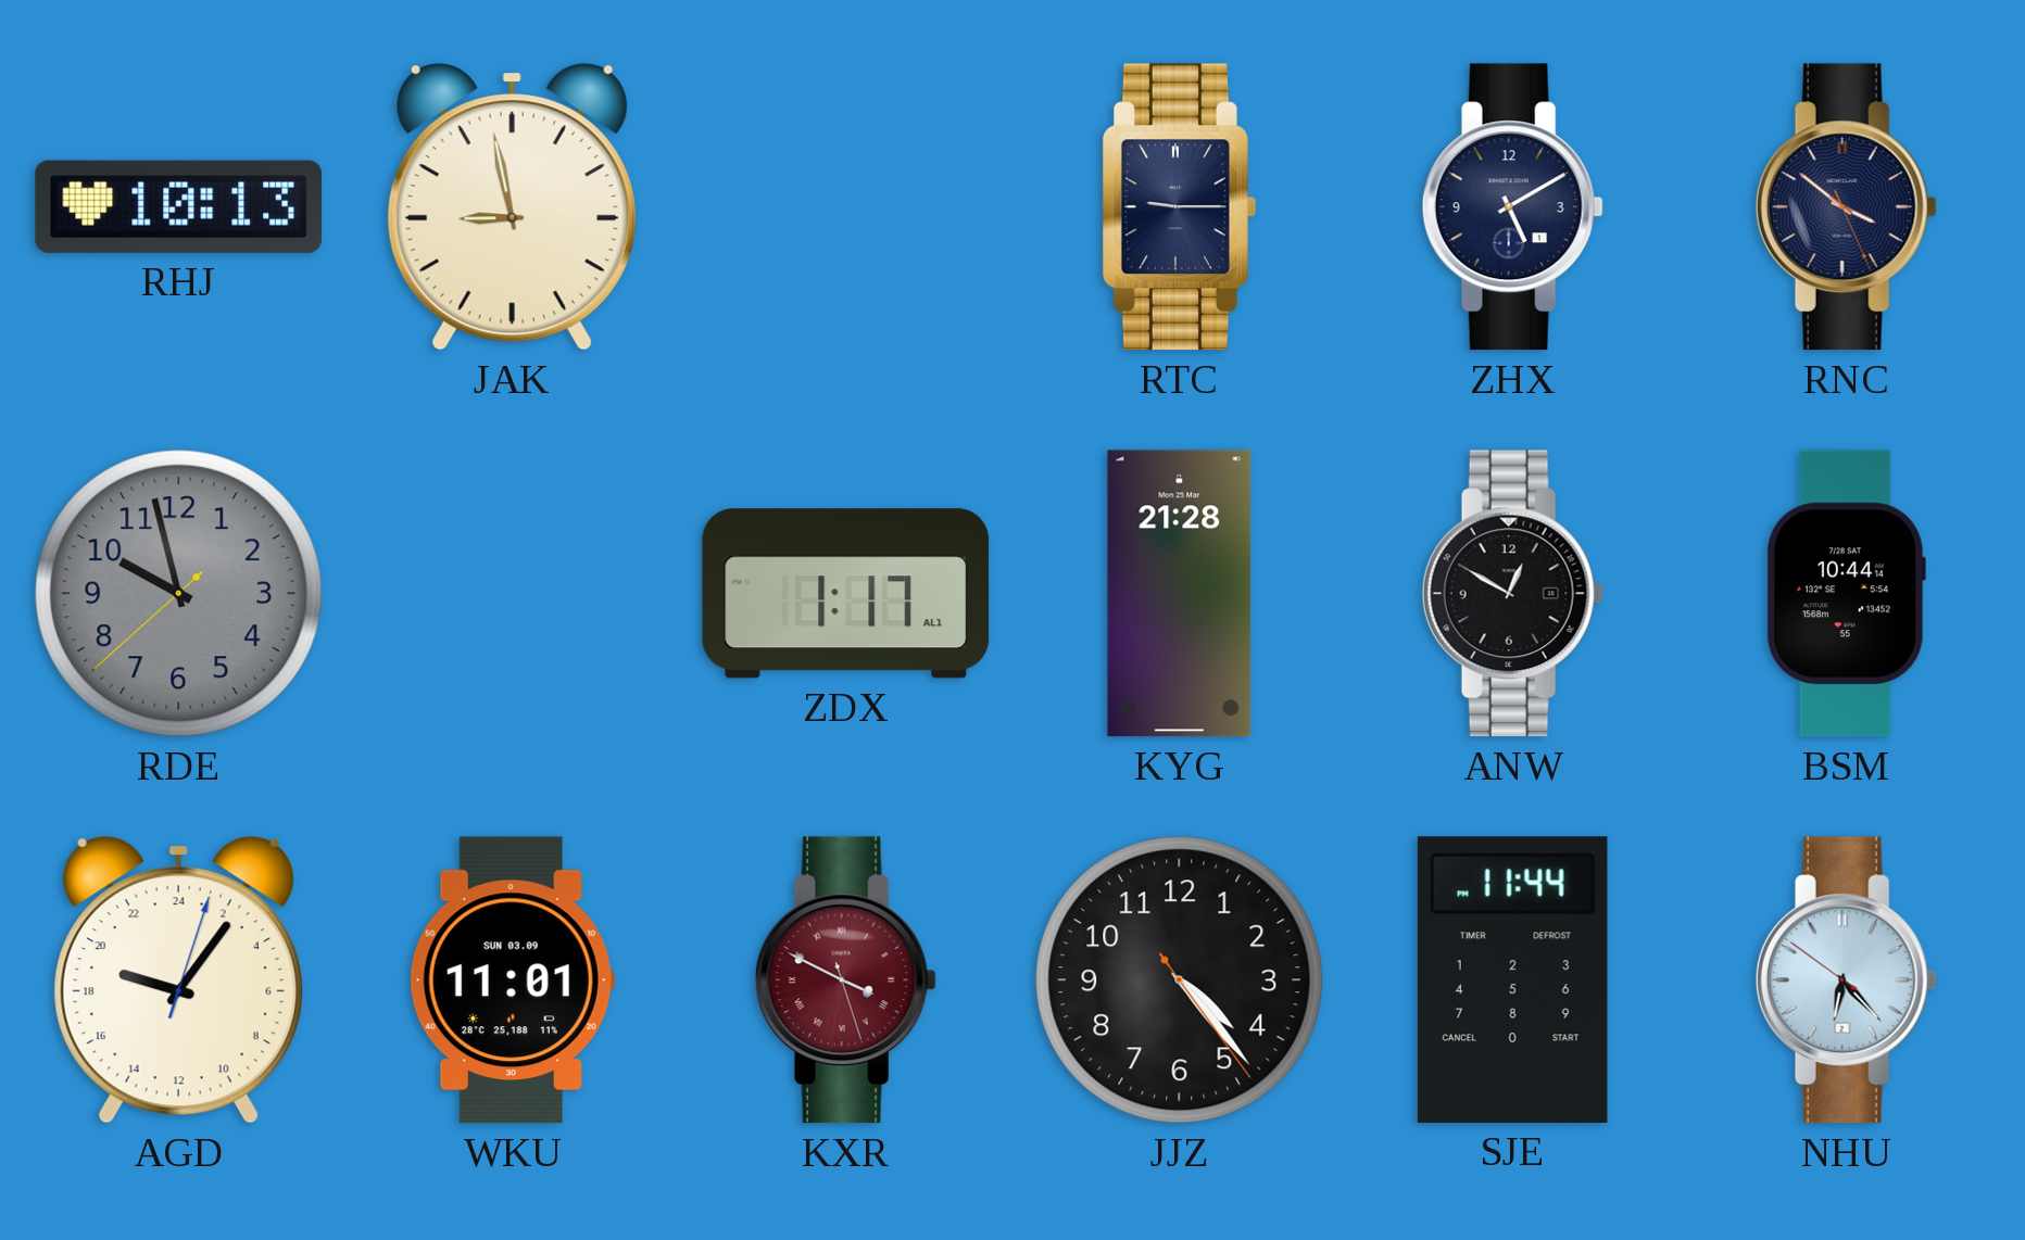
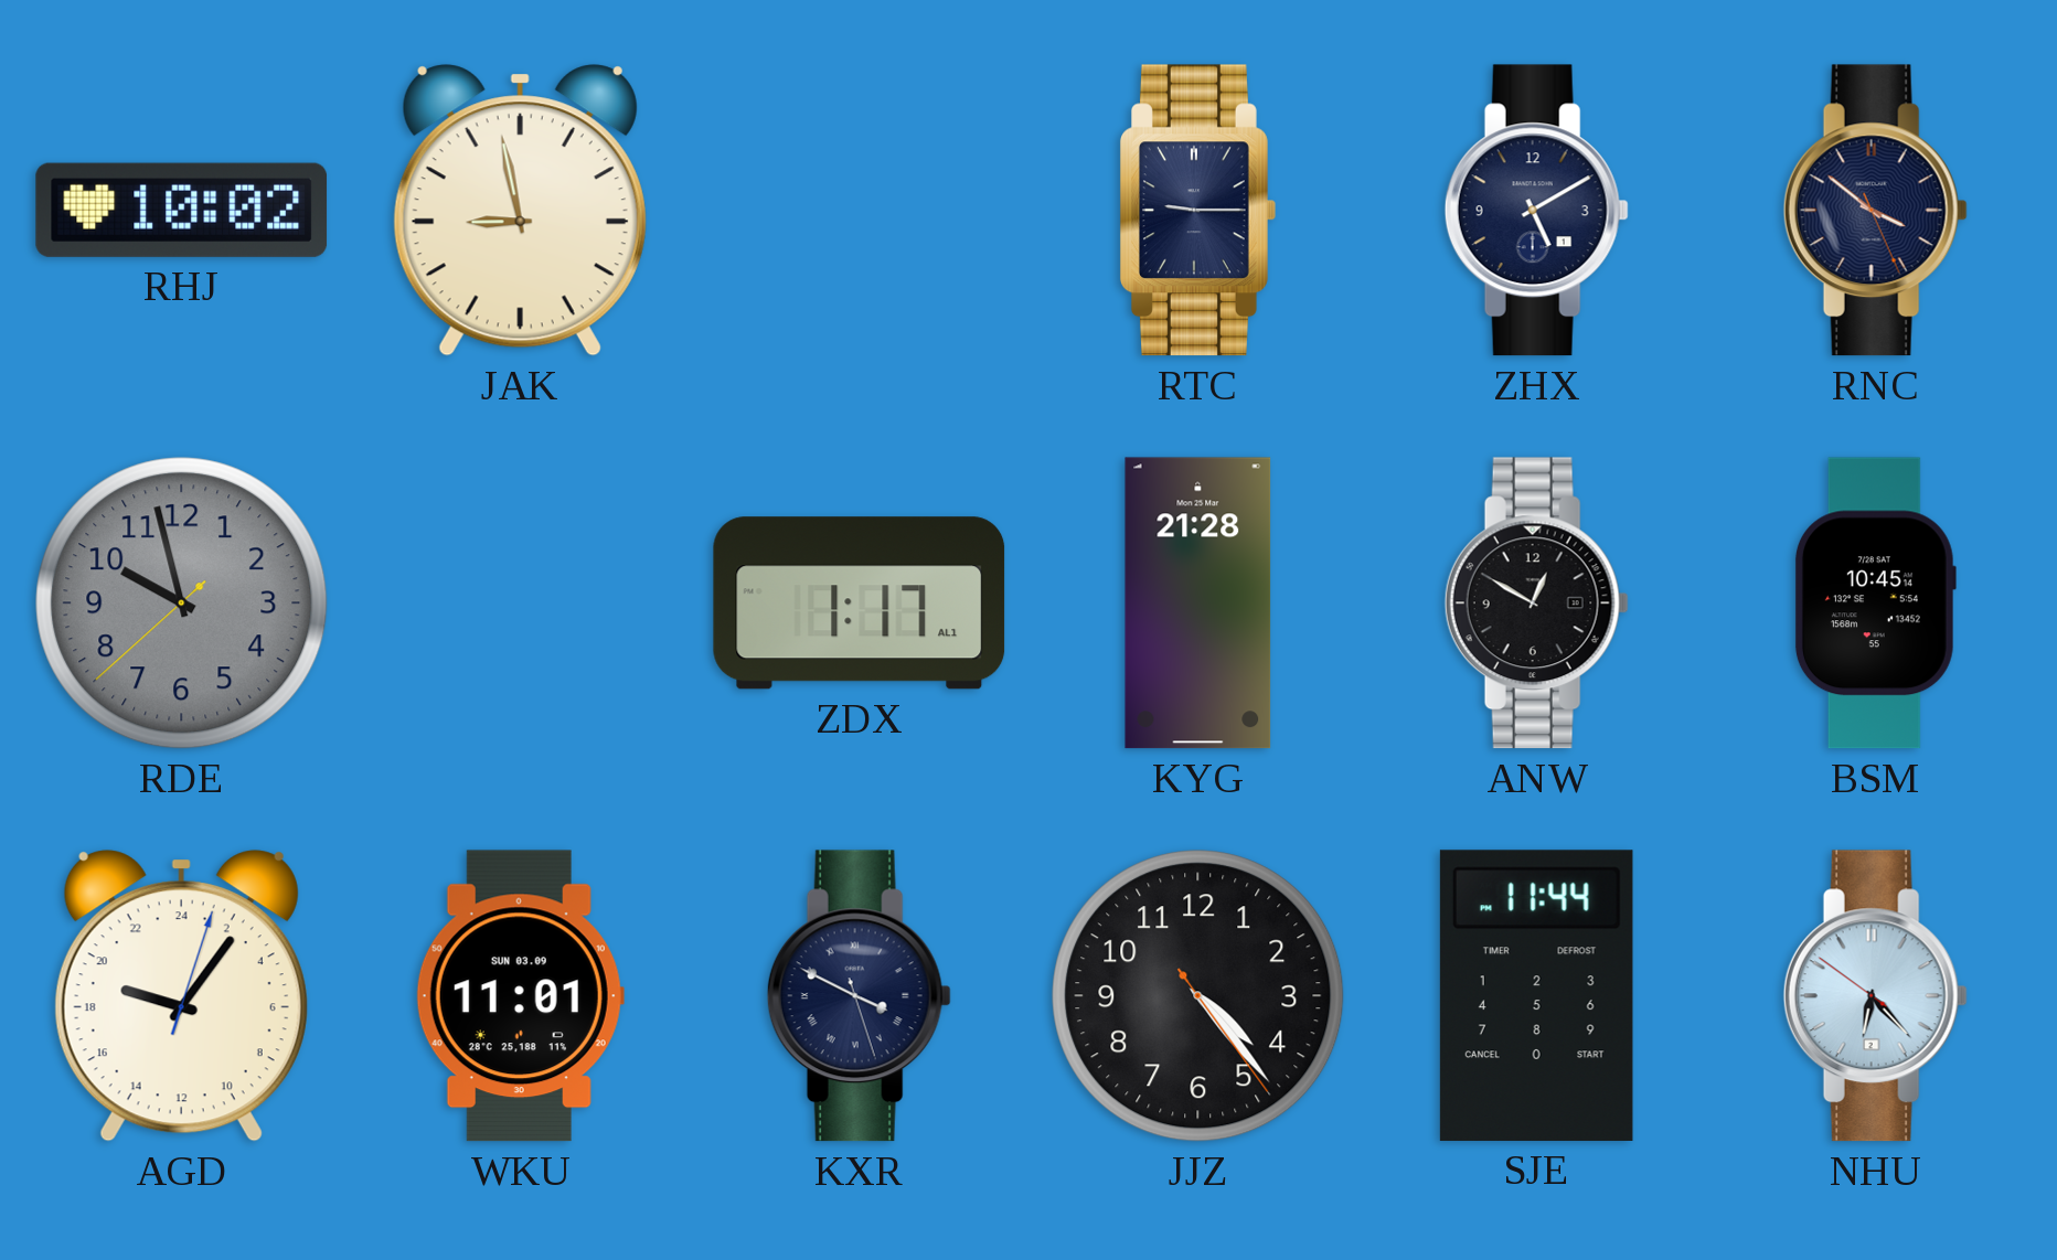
RHJ: 10:13 -> 10:02
BSM: 10:44 -> 10:45
KXR dial: burgundy -> navy
